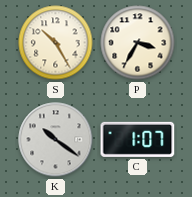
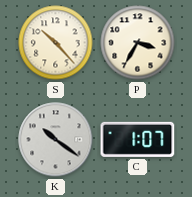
S: 10:25 -> 10:23
